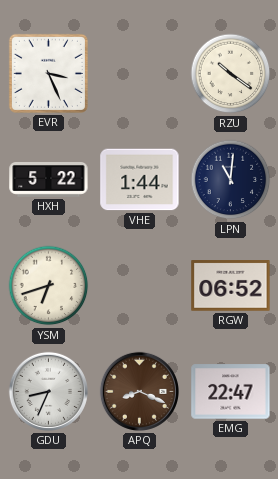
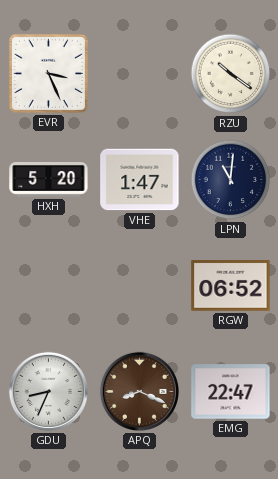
HXH: 5:22 -> 5:20
VHE: 1:44 -> 1:47
YSM: 6:42 -> none
